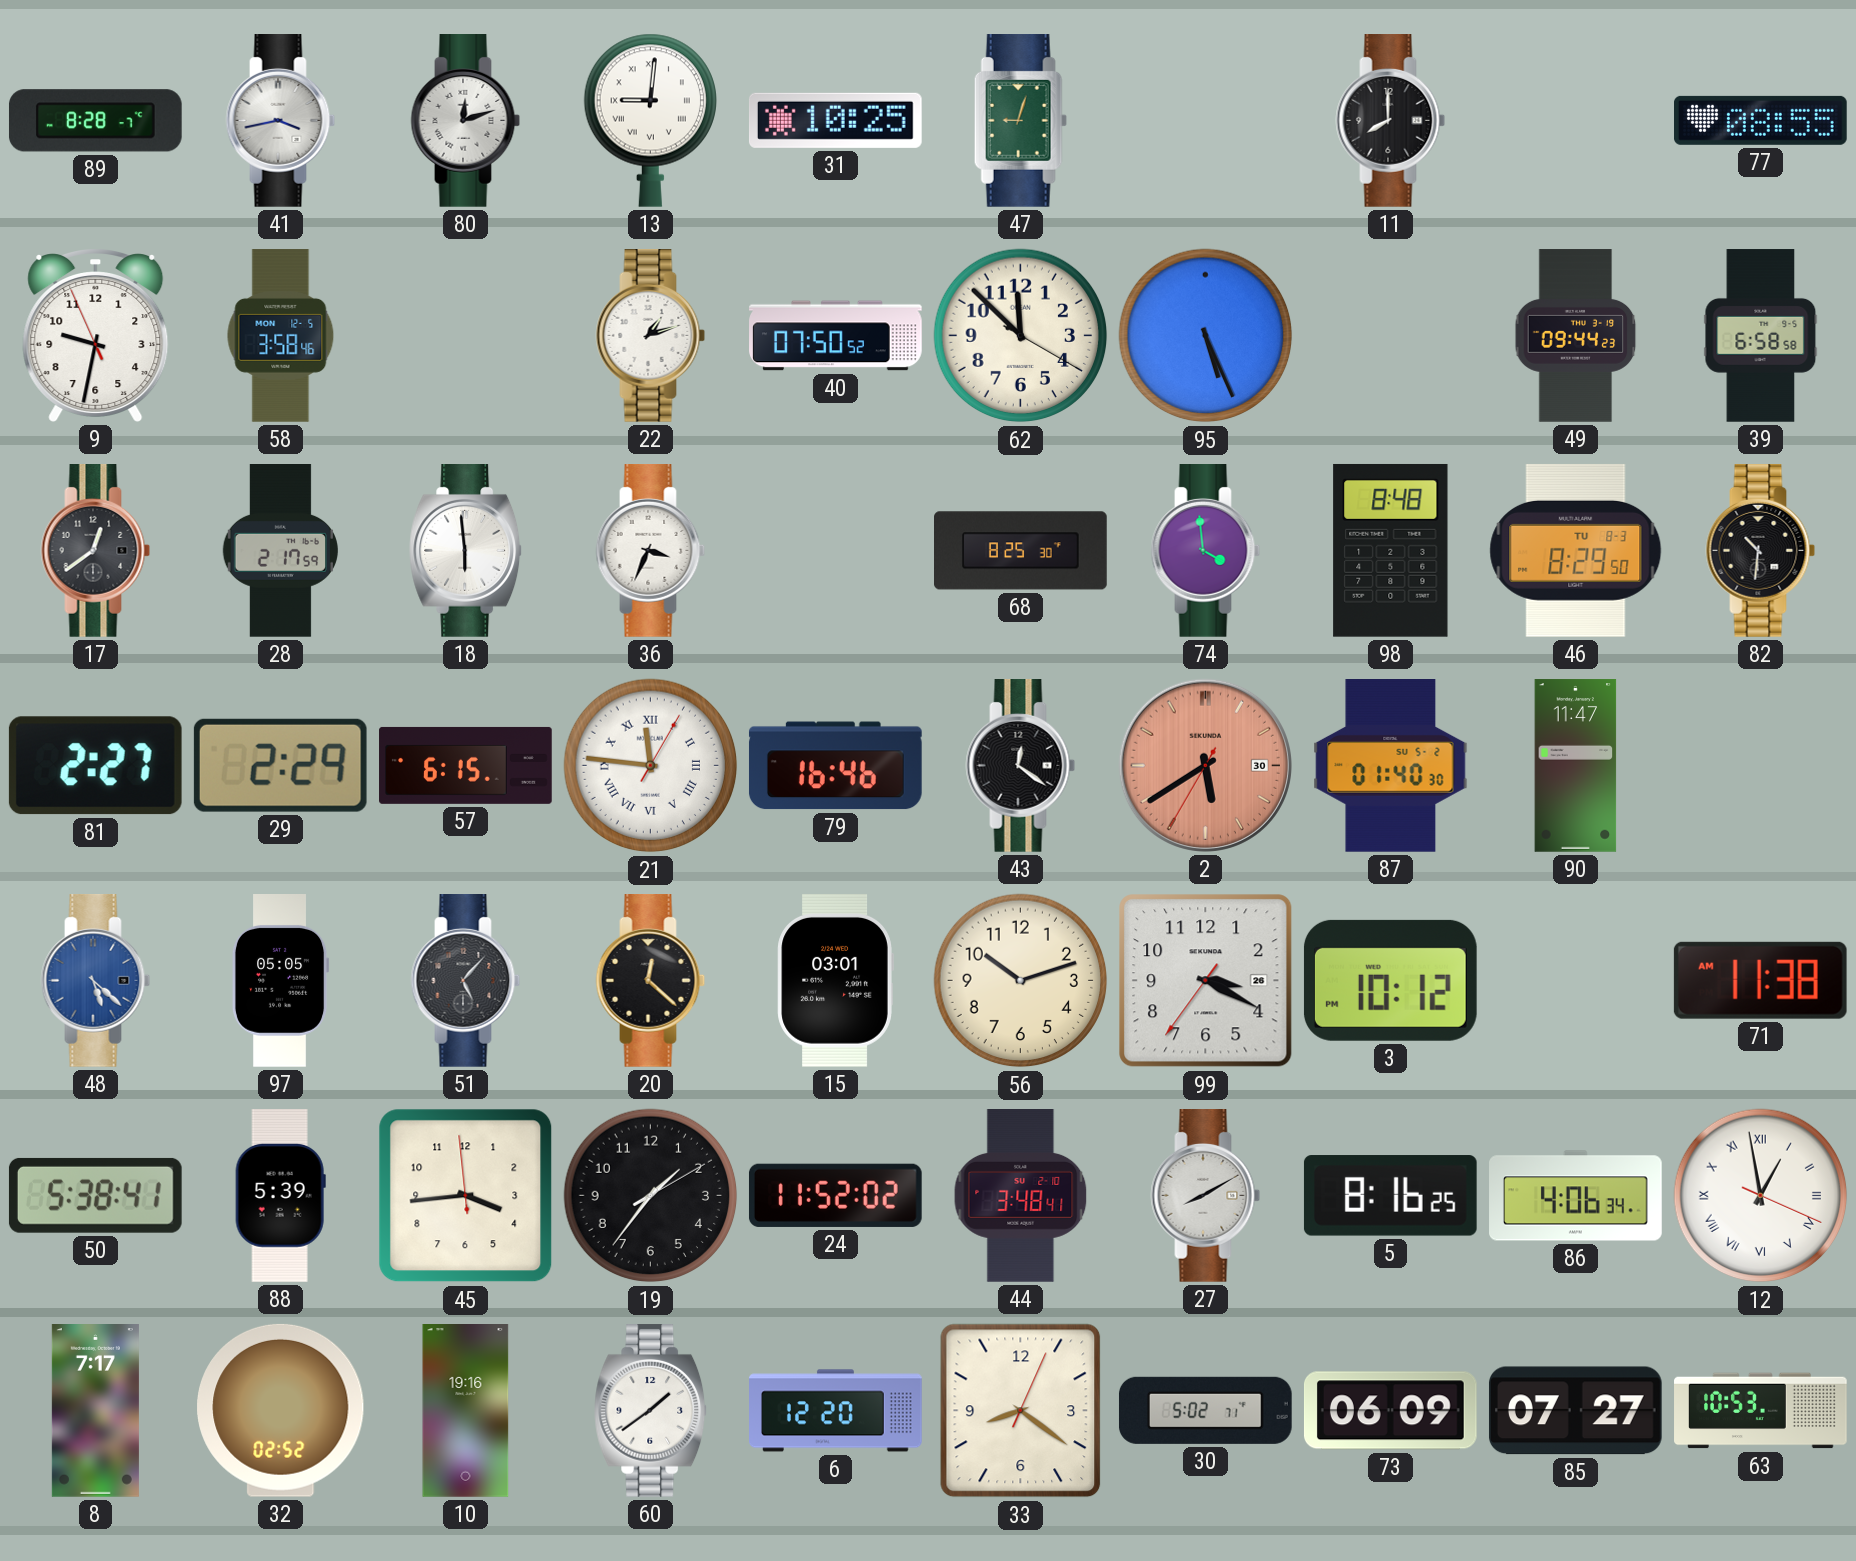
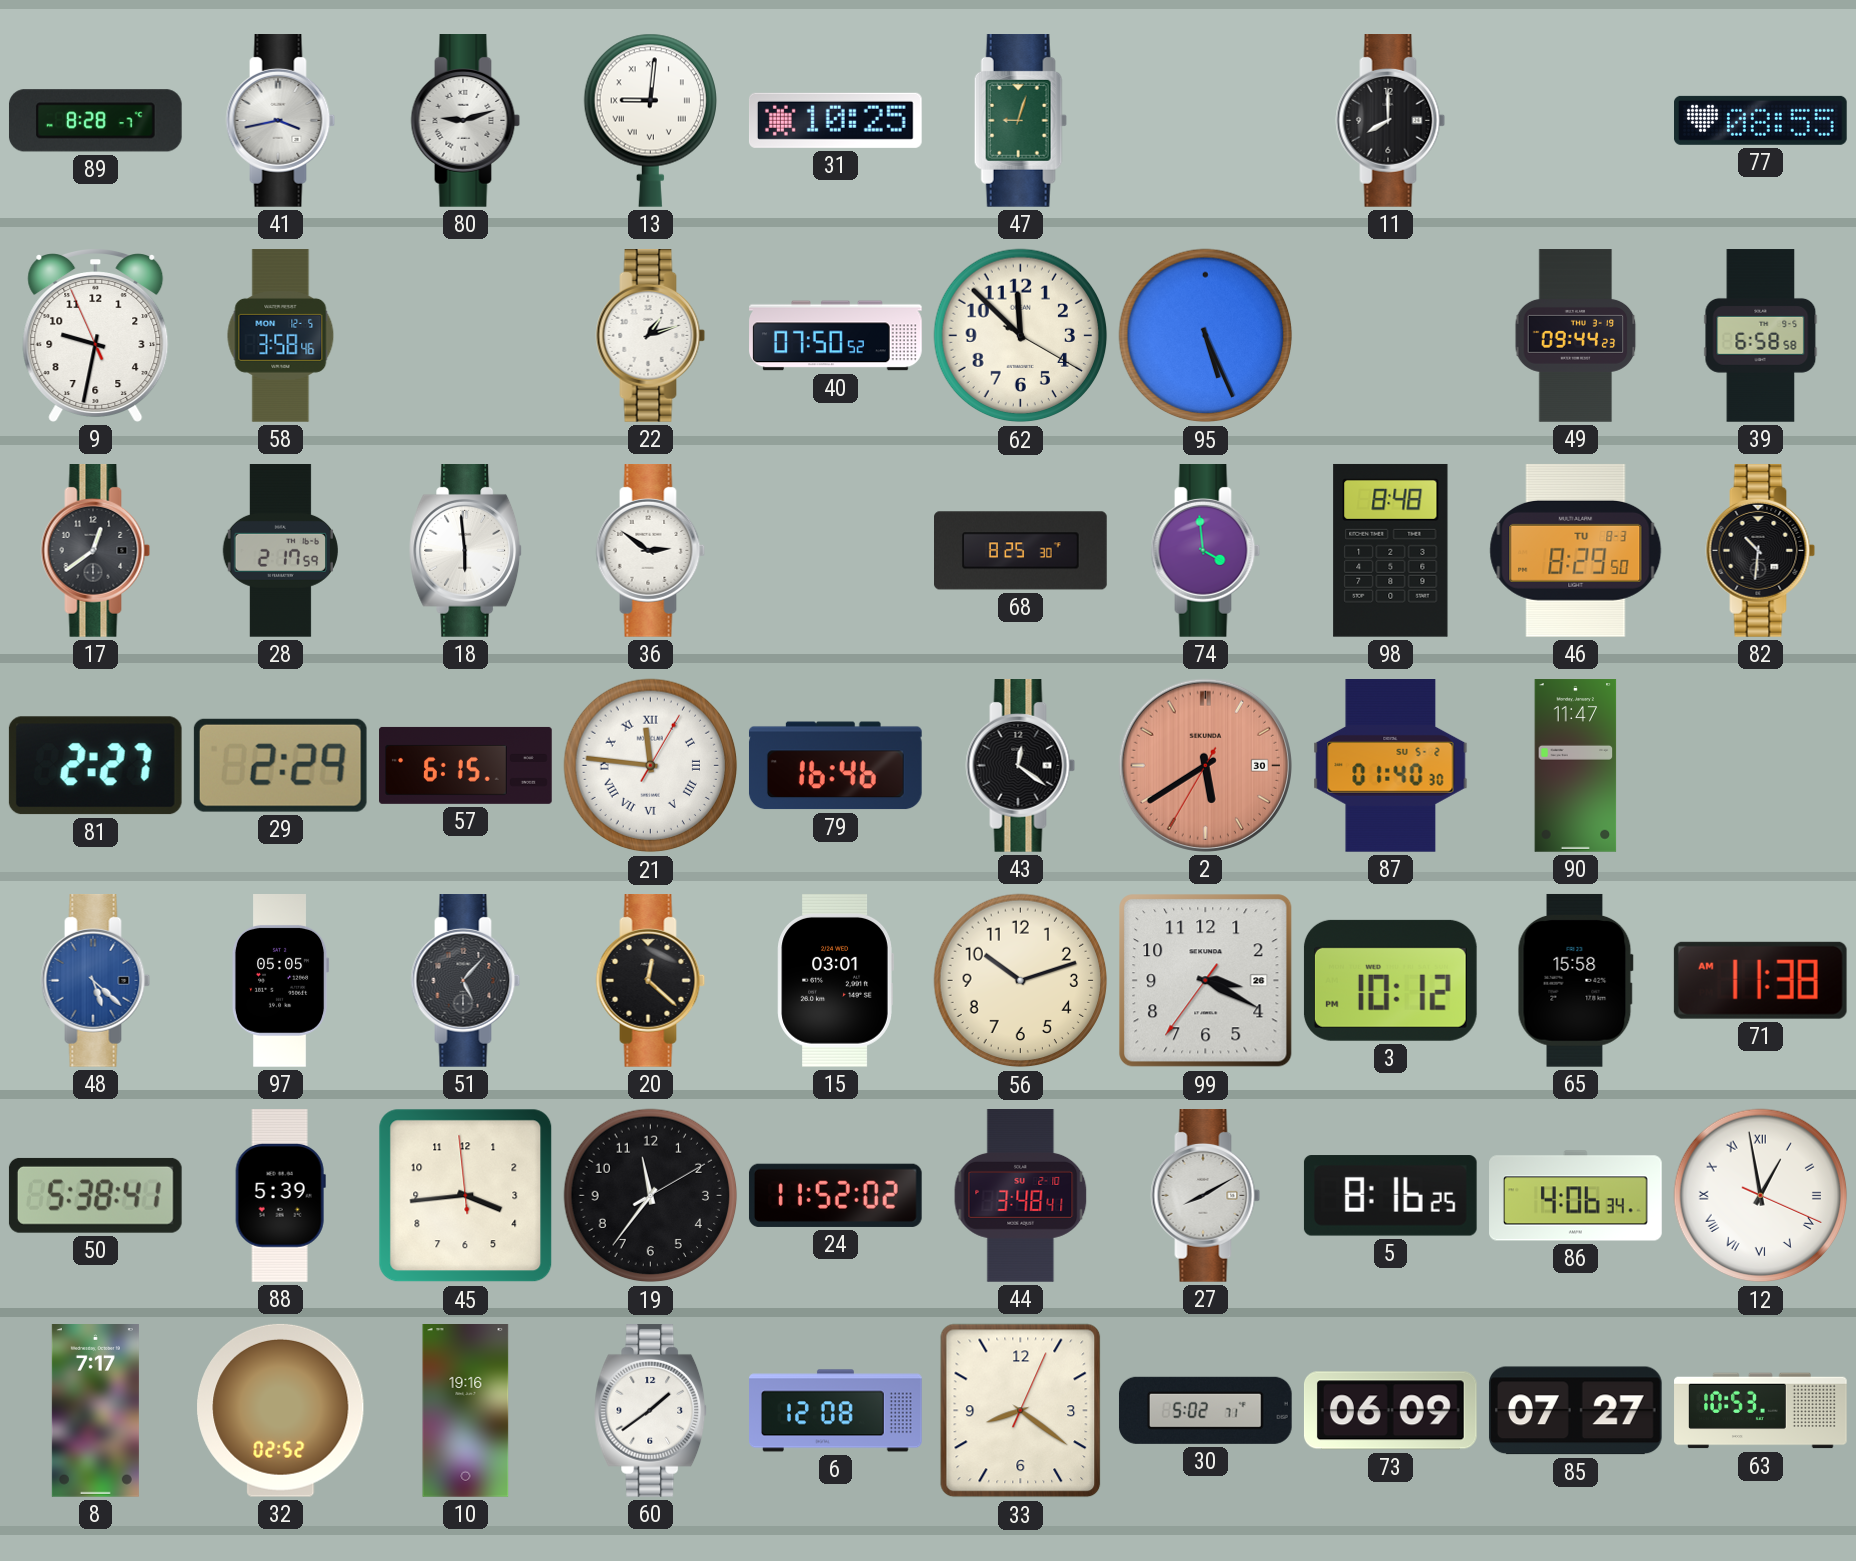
80: 12:12 -> 9:12
36: 3:34 -> 2:51
65: none -> 15:58
19: 1:36 -> 11:36
6: 12:20 -> 12:08
